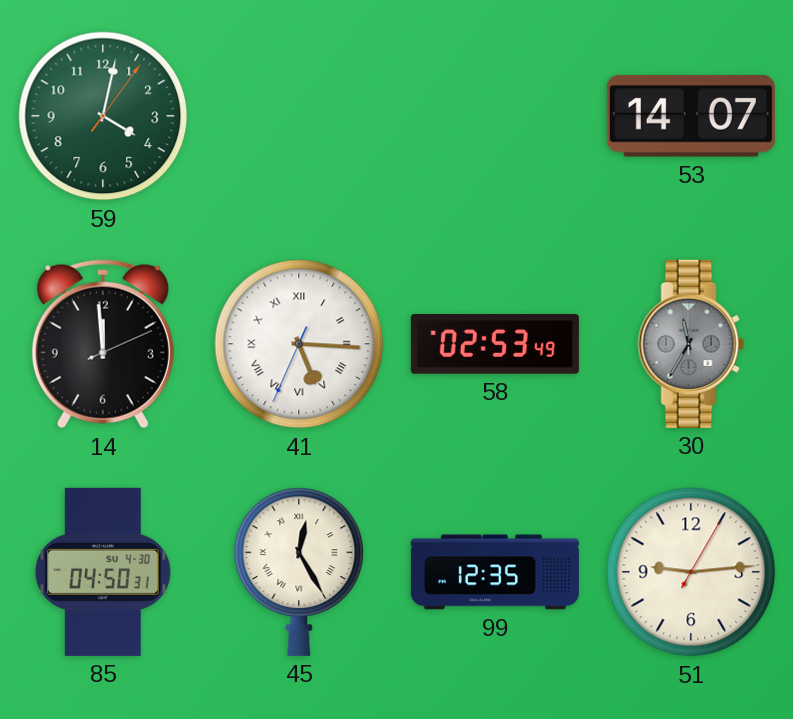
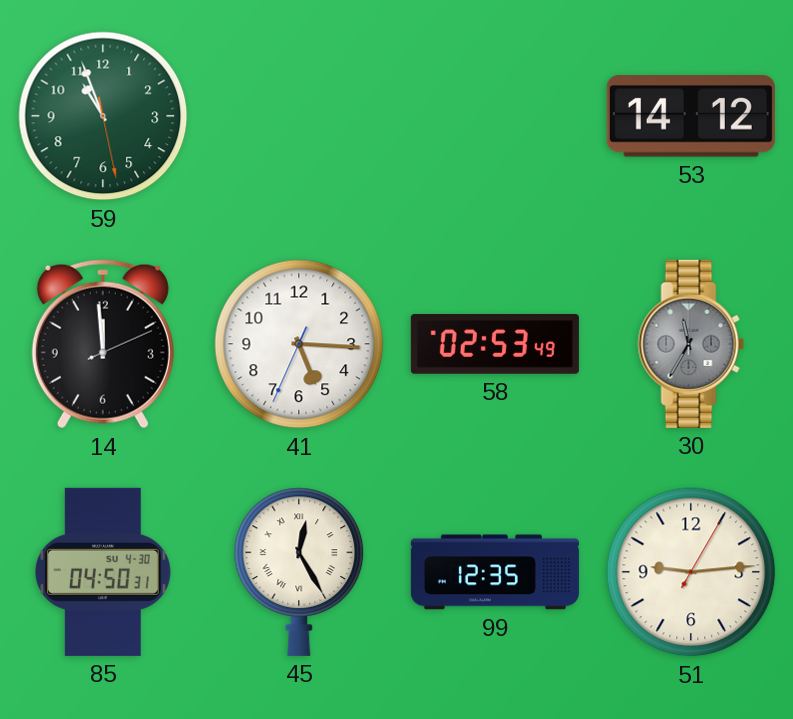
59: 4:02 -> 10:56
53: 14:07 -> 14:12
41 numerals: Roman -> Arabic
